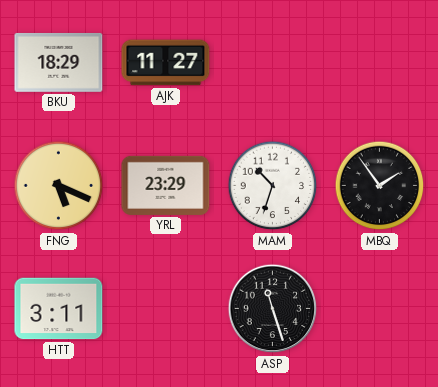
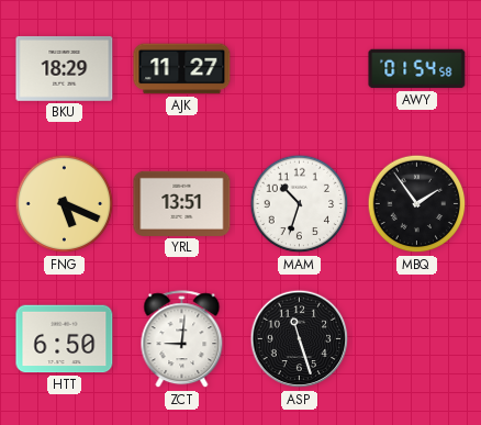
AWY: none -> 01:54
YRL: 23:29 -> 13:51
HTT: 3:11 -> 6:50
ZCT: none -> 9:01
